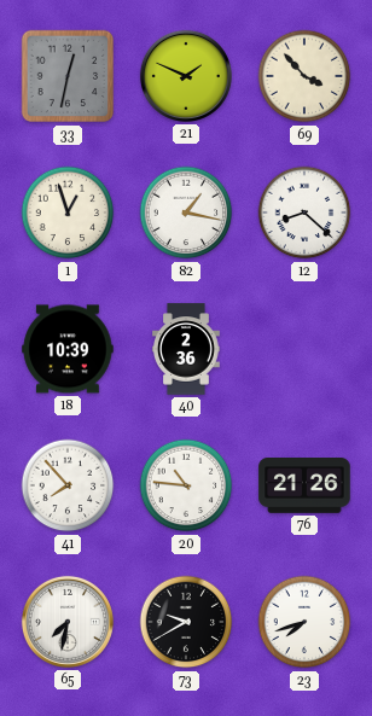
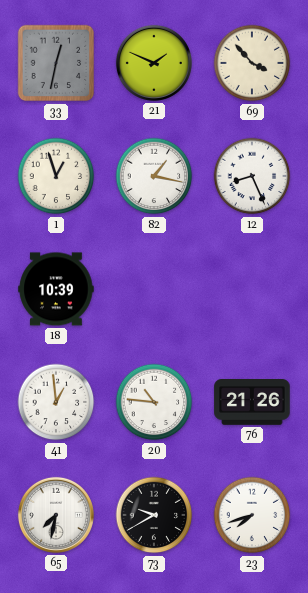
12: 8:22 -> 8:26
40: 2:36 -> none
41: 7:53 -> 12:59
